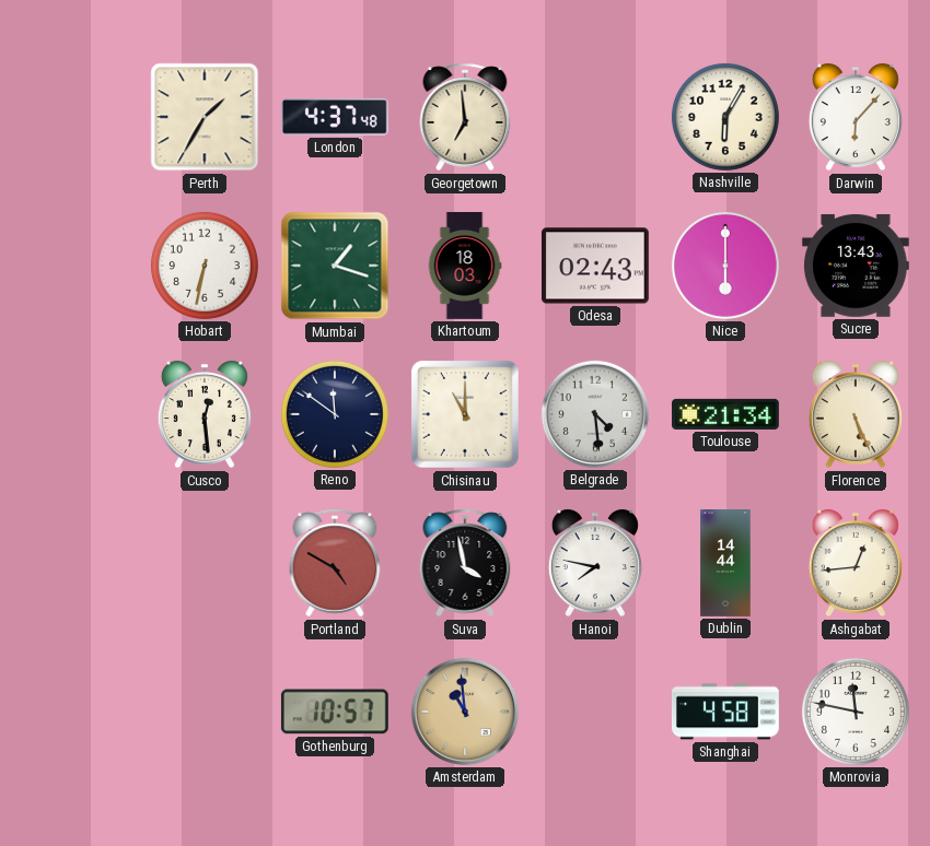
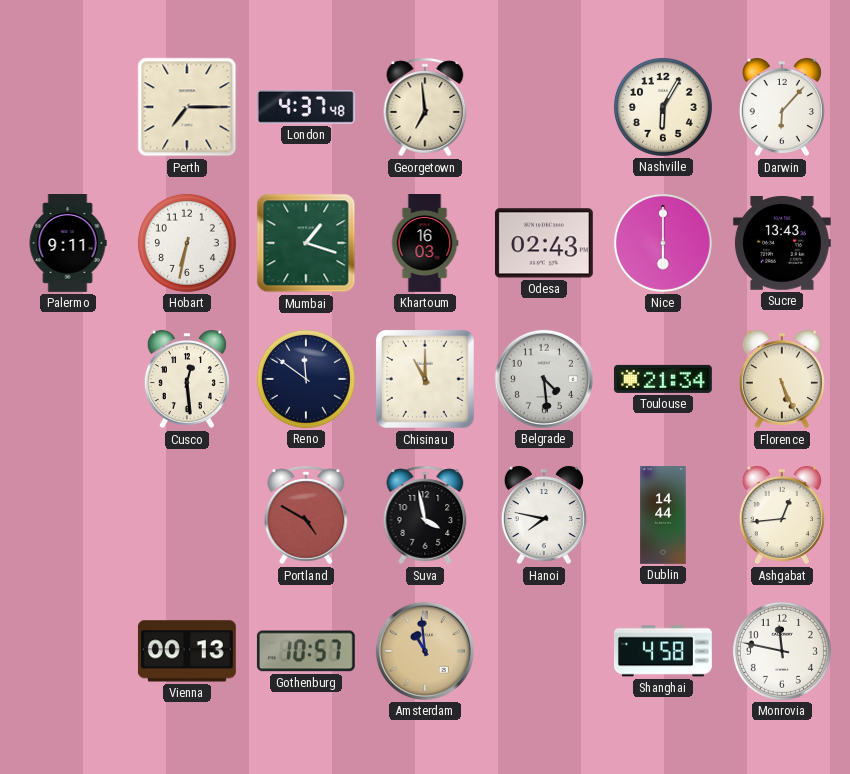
Perth: 1:35 -> 7:15
Palermo: none -> 9:11
Khartoum: 18:03 -> 16:03
Vienna: none -> 00:13
